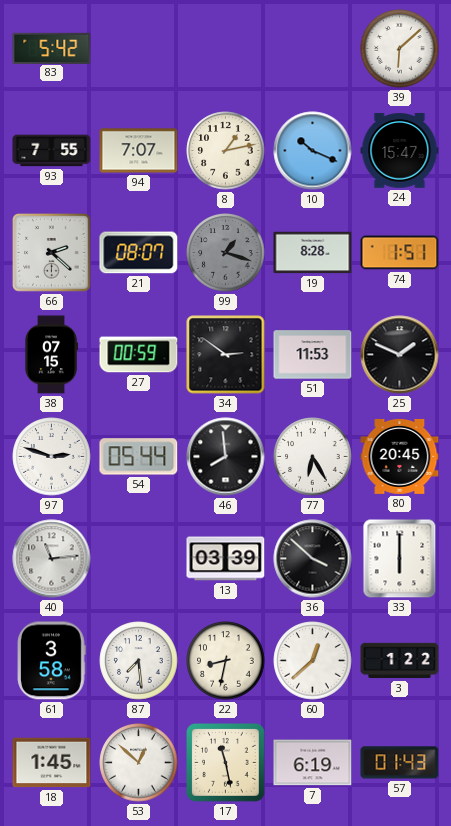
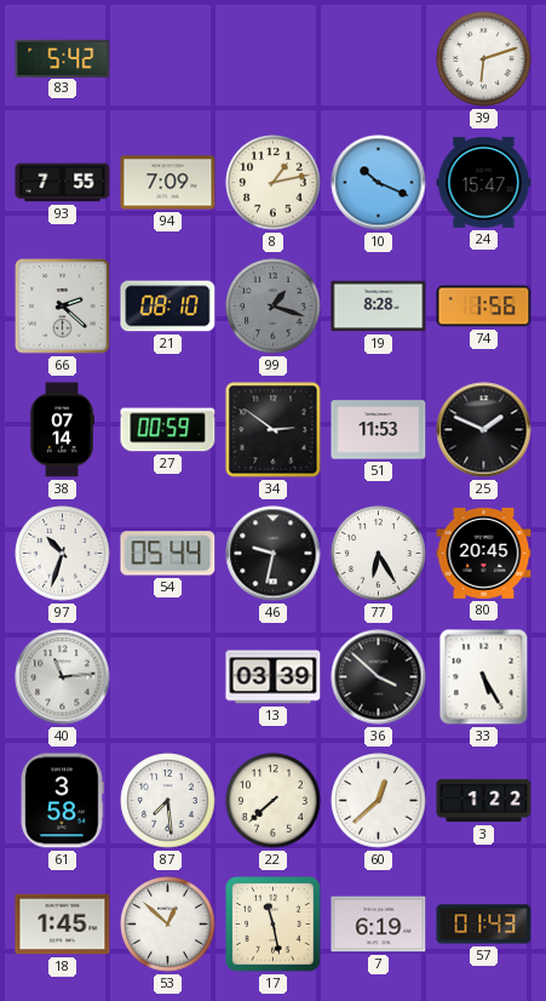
39: 6:08 -> 6:12
94: 7:07 -> 7:09
21: 08:07 -> 08:10
74: 1:51 -> 1:56
38: 07:15 -> 07:14
97: 2:48 -> 10:33
46: 7:59 -> 9:32
33: 6:00 -> 5:25
22: 8:32 -> 7:38
